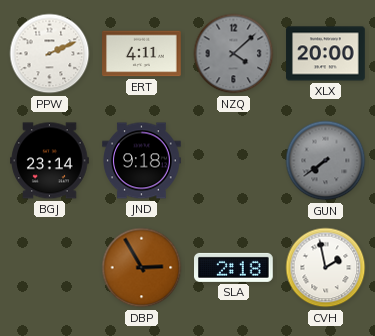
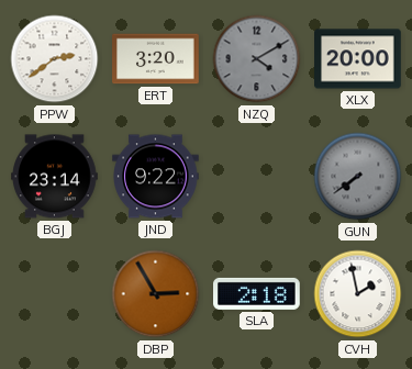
PPW: 2:11 -> 2:39
ERT: 4:11 -> 3:20
NZQ: 4:08 -> 4:10
JND: 9:18 -> 9:22
